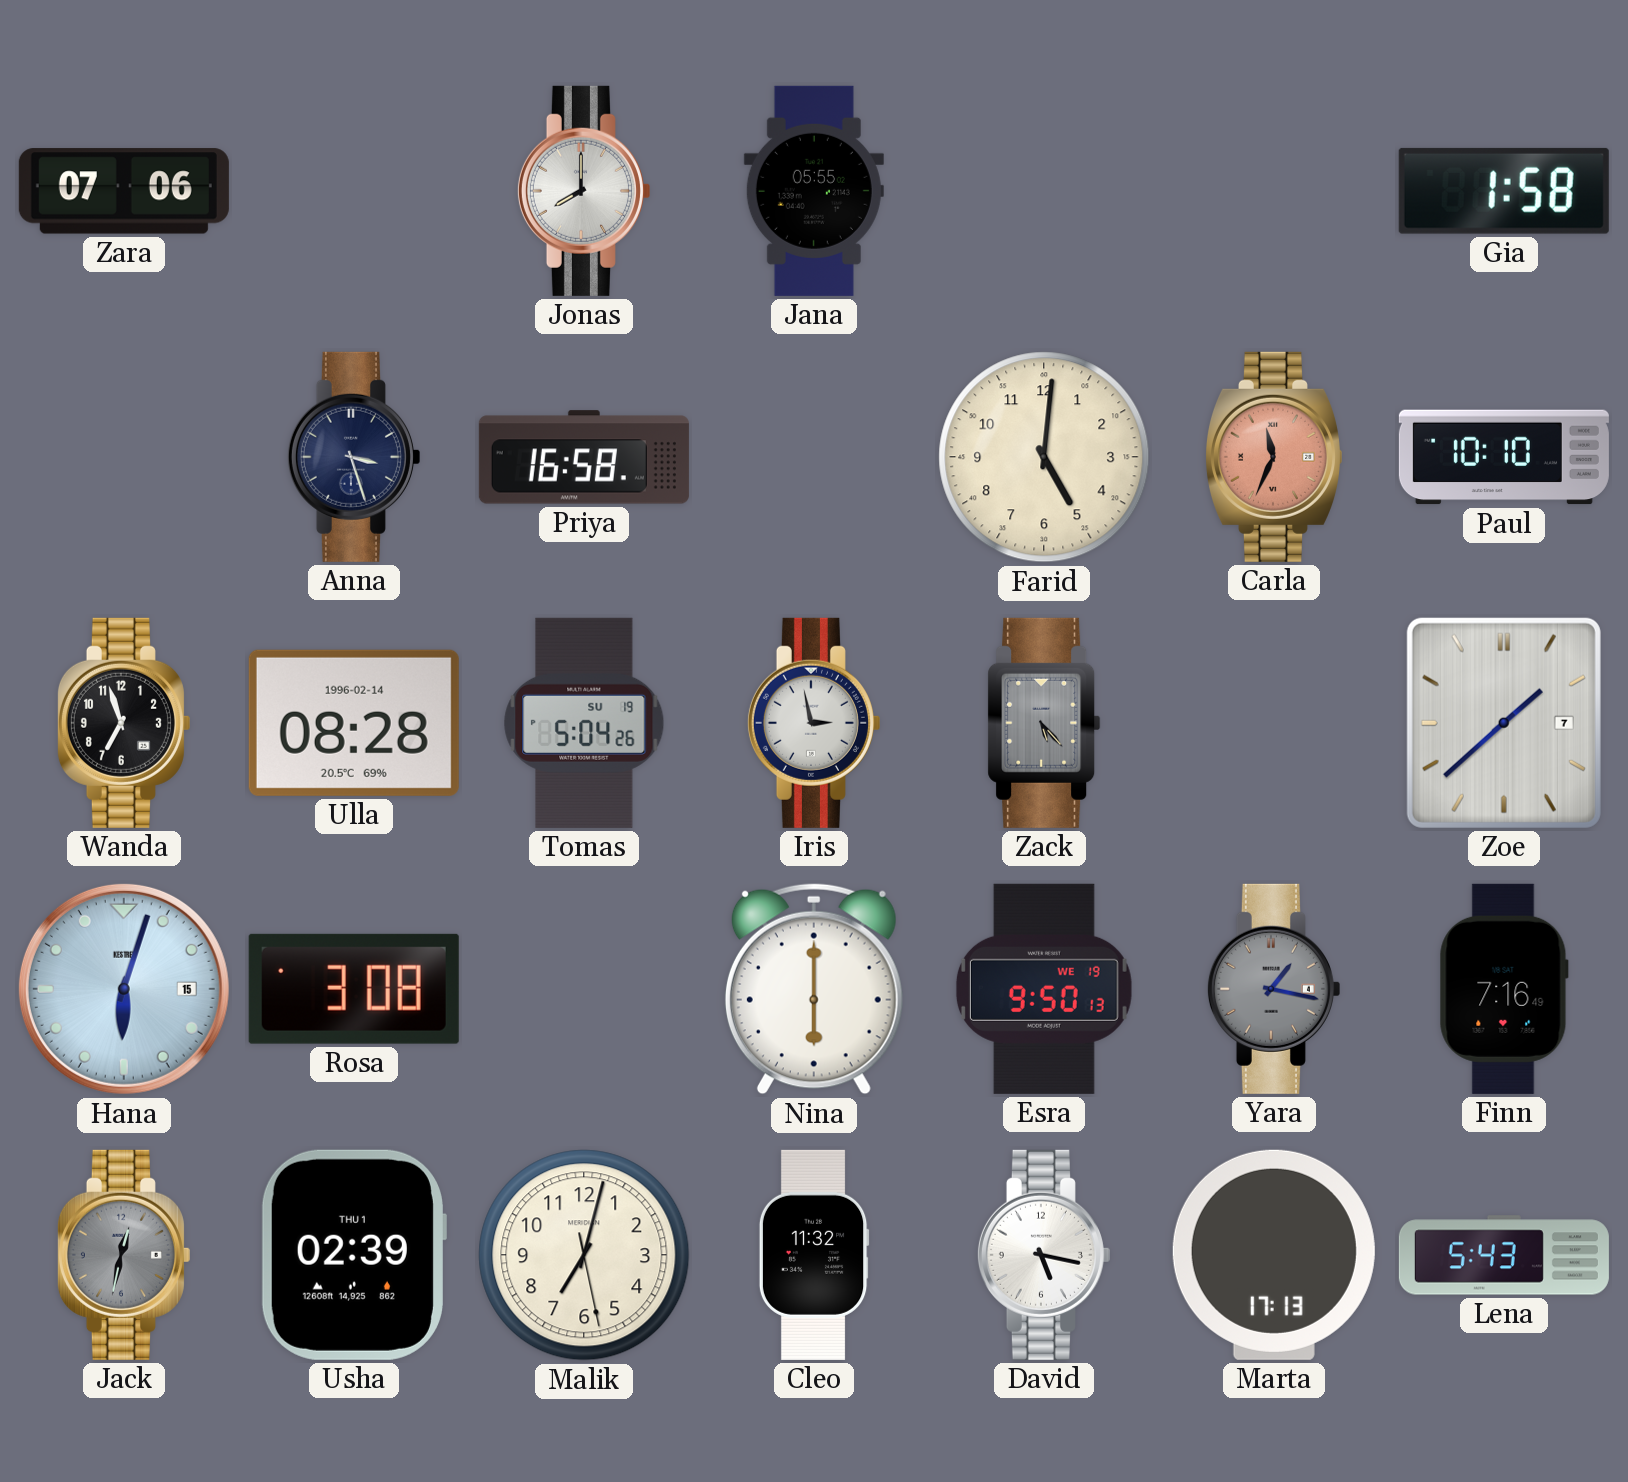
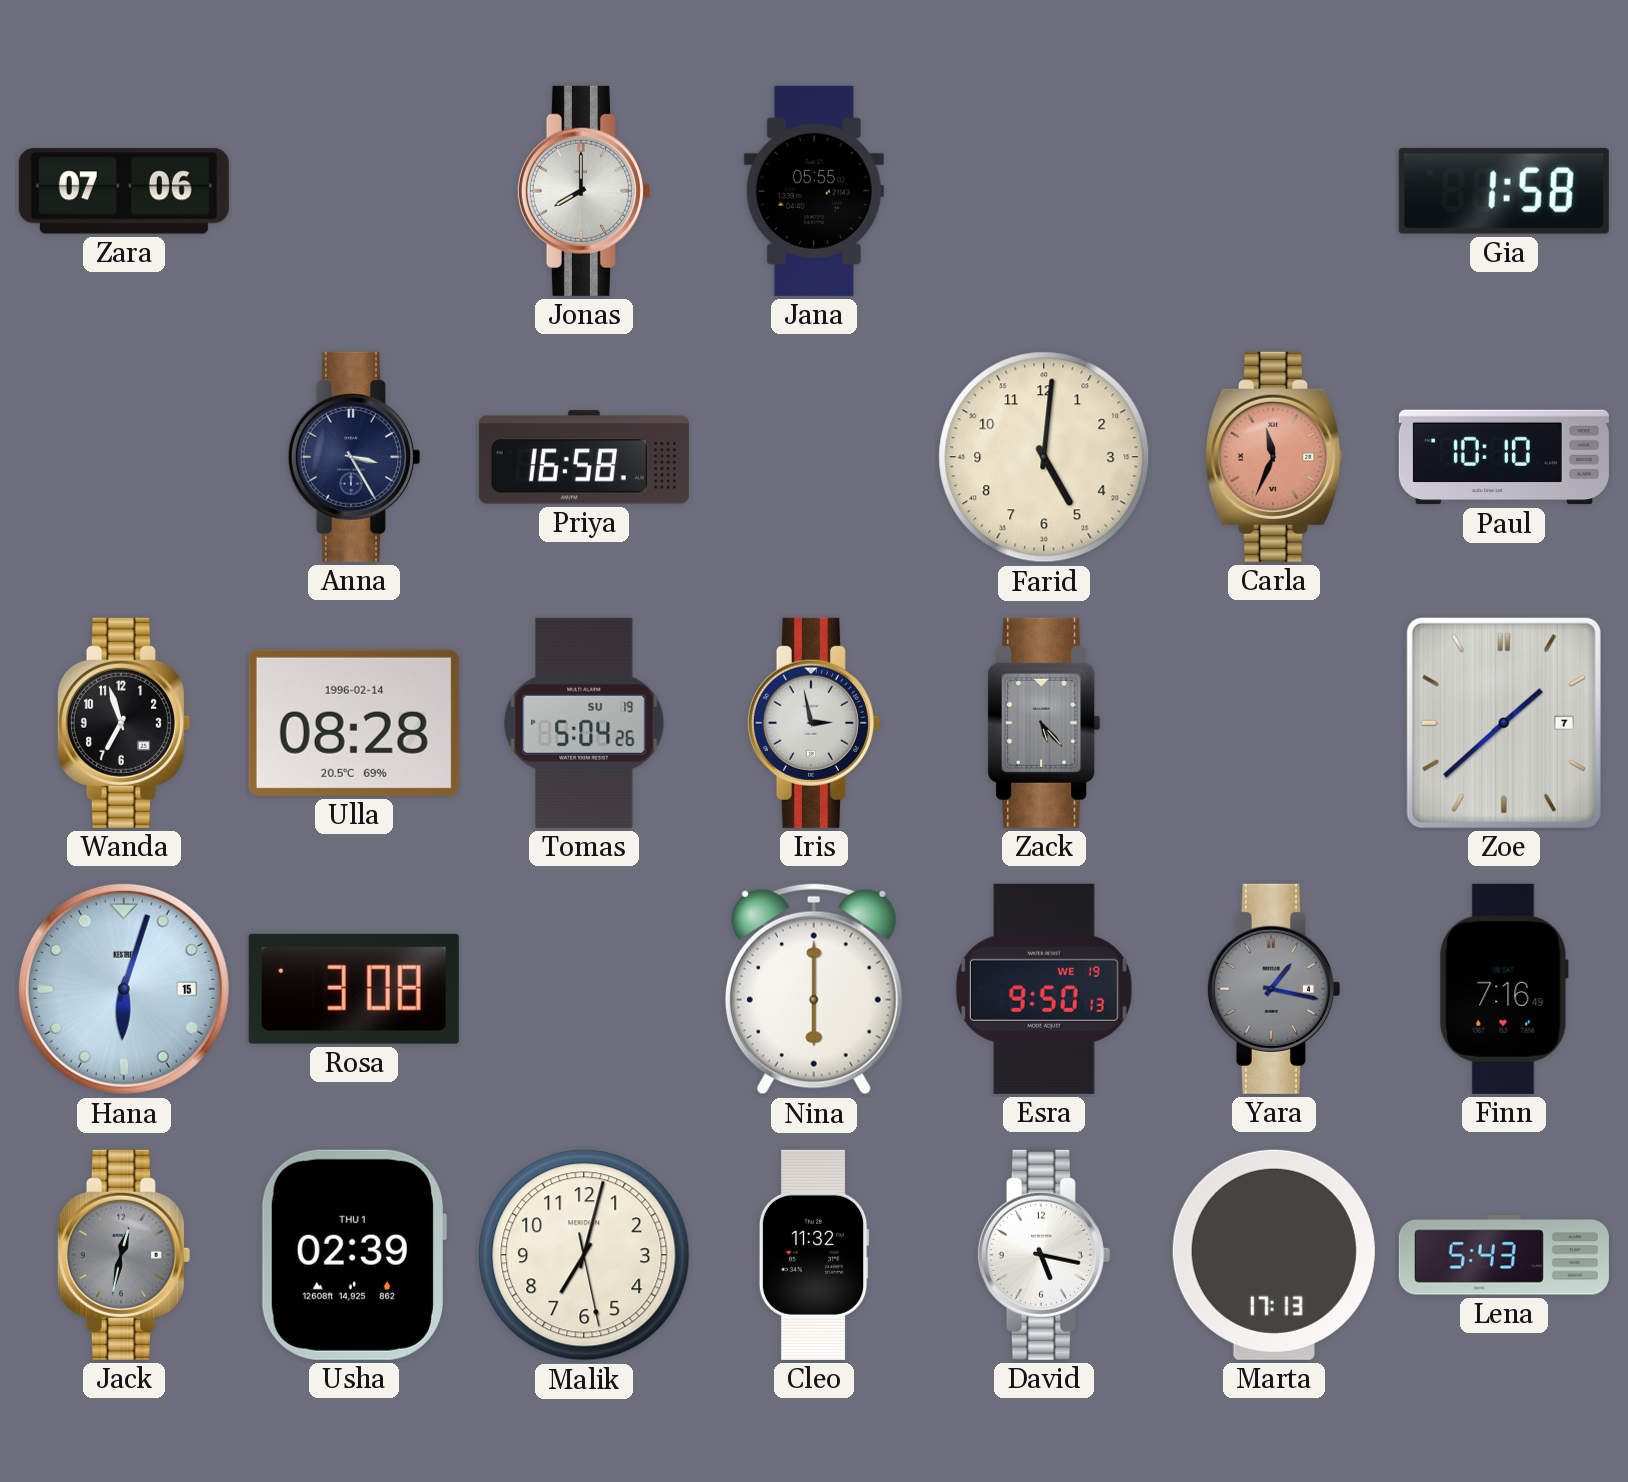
Anna: 3:27 -> 3:25
